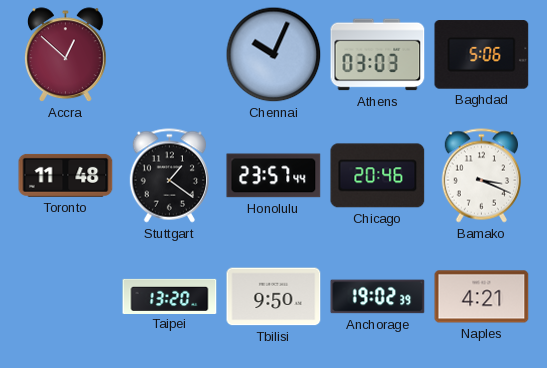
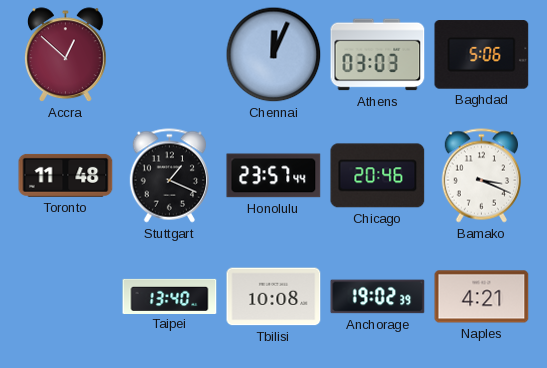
Chennai: 10:04 -> 12:04
Stuttgart: 1:21 -> 1:19
Taipei: 13:20 -> 13:40
Tbilisi: 9:50 -> 10:08
